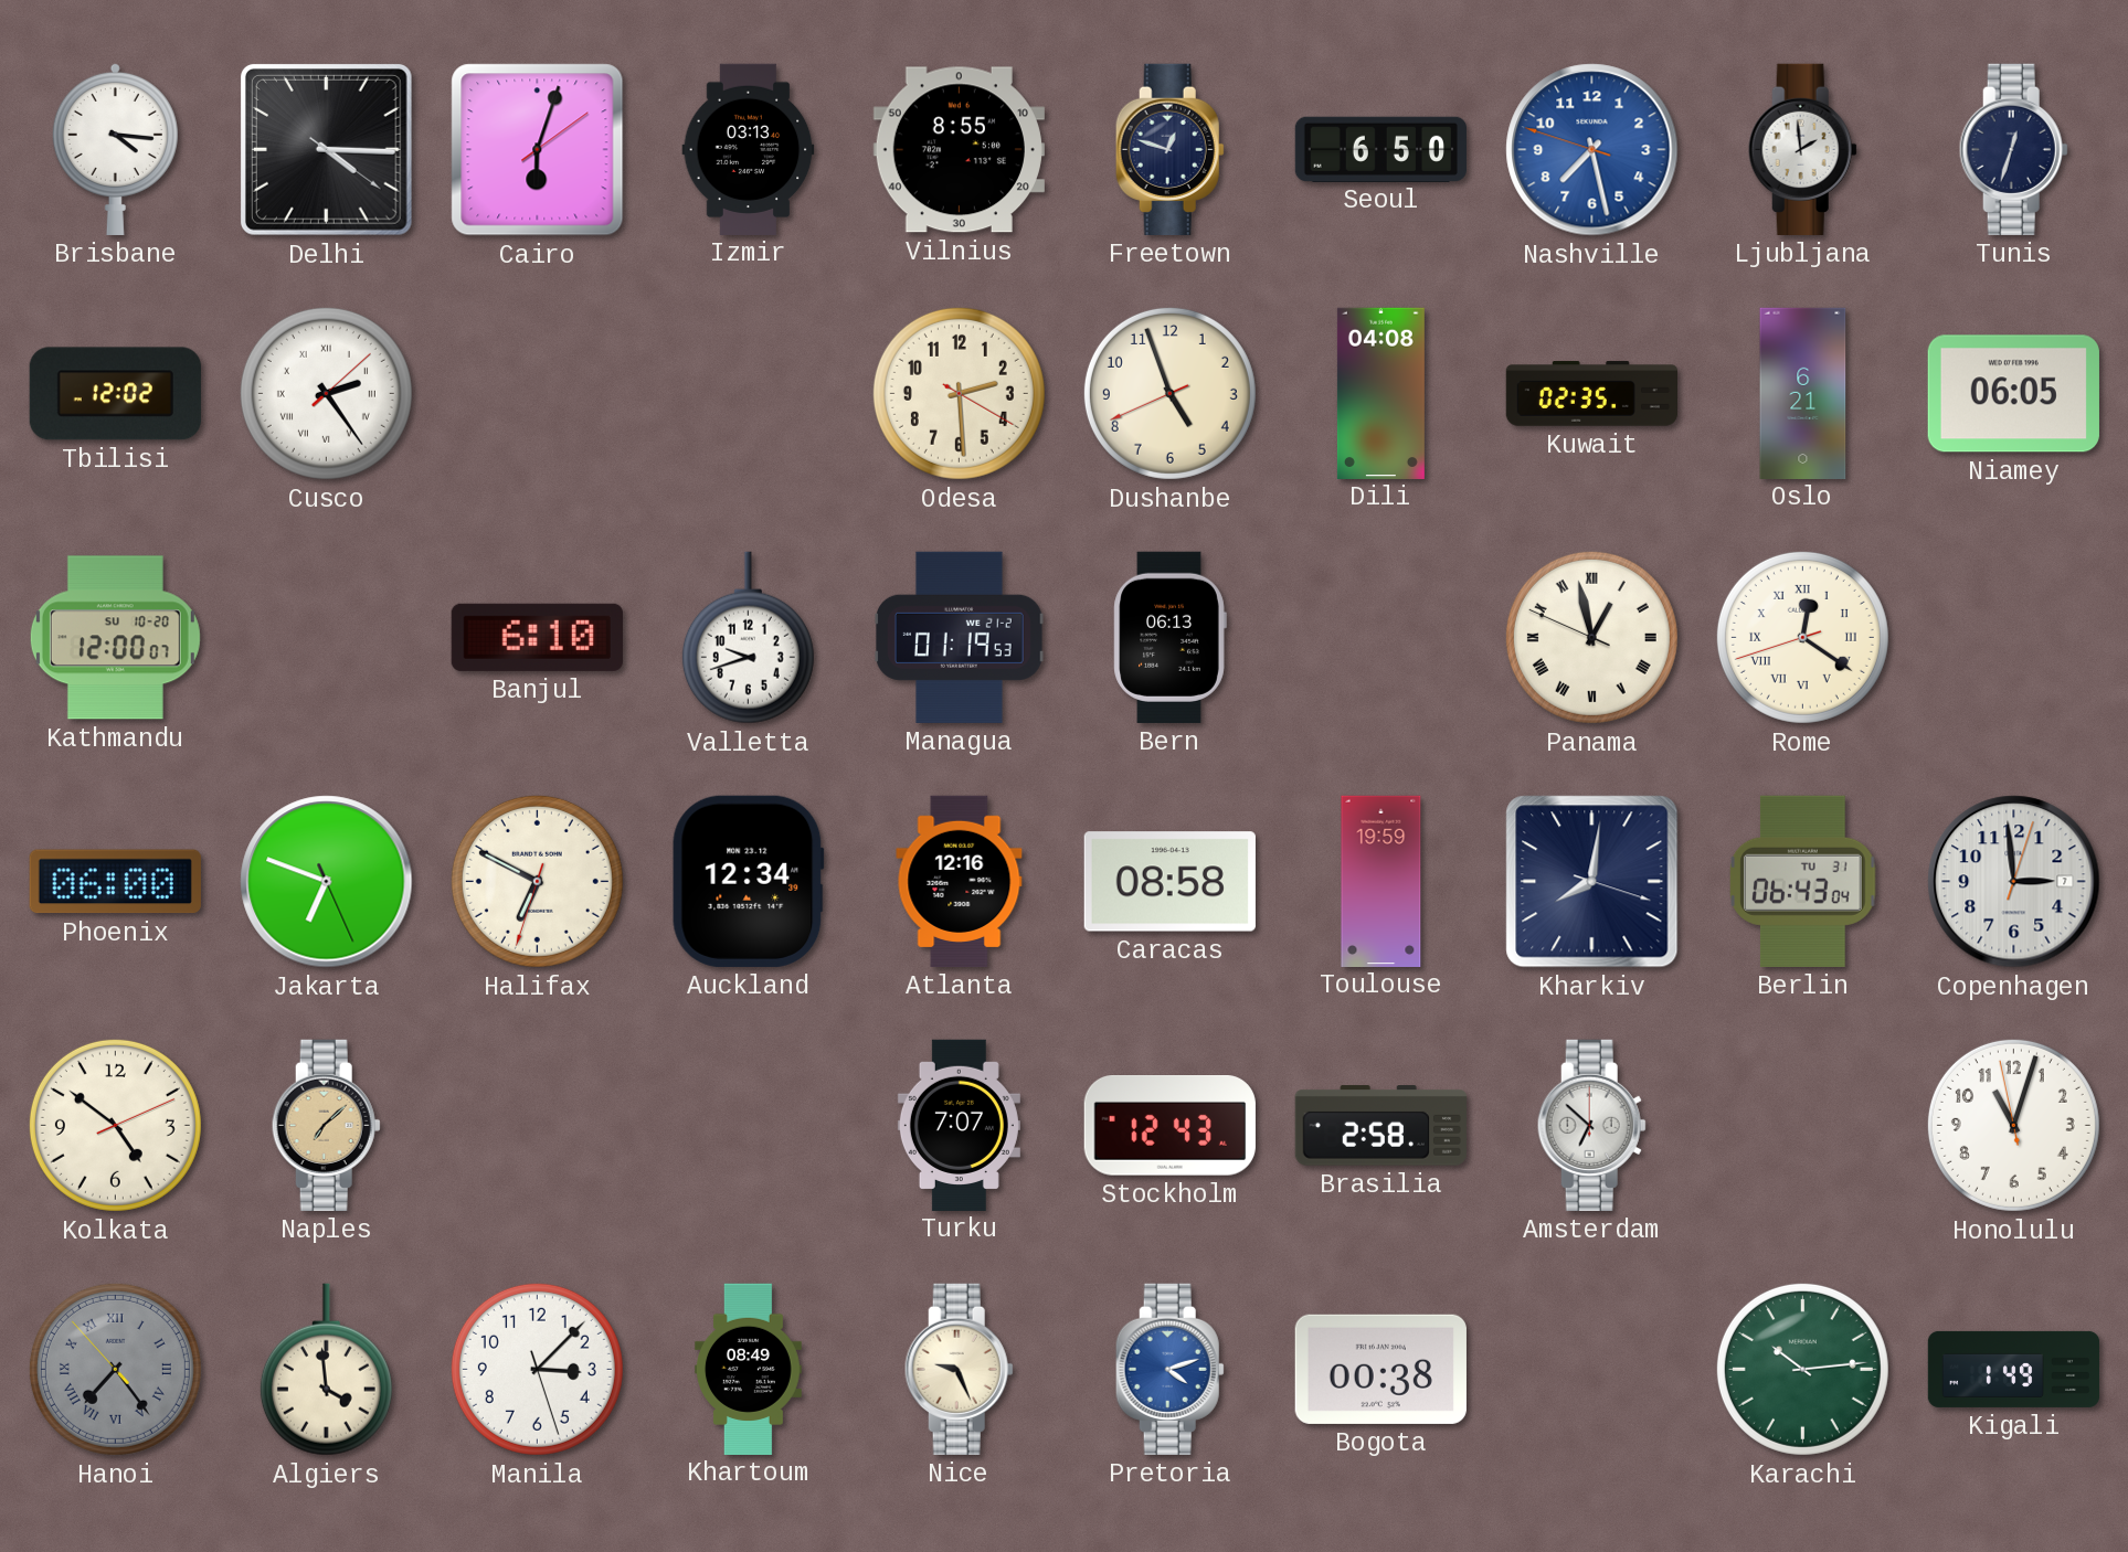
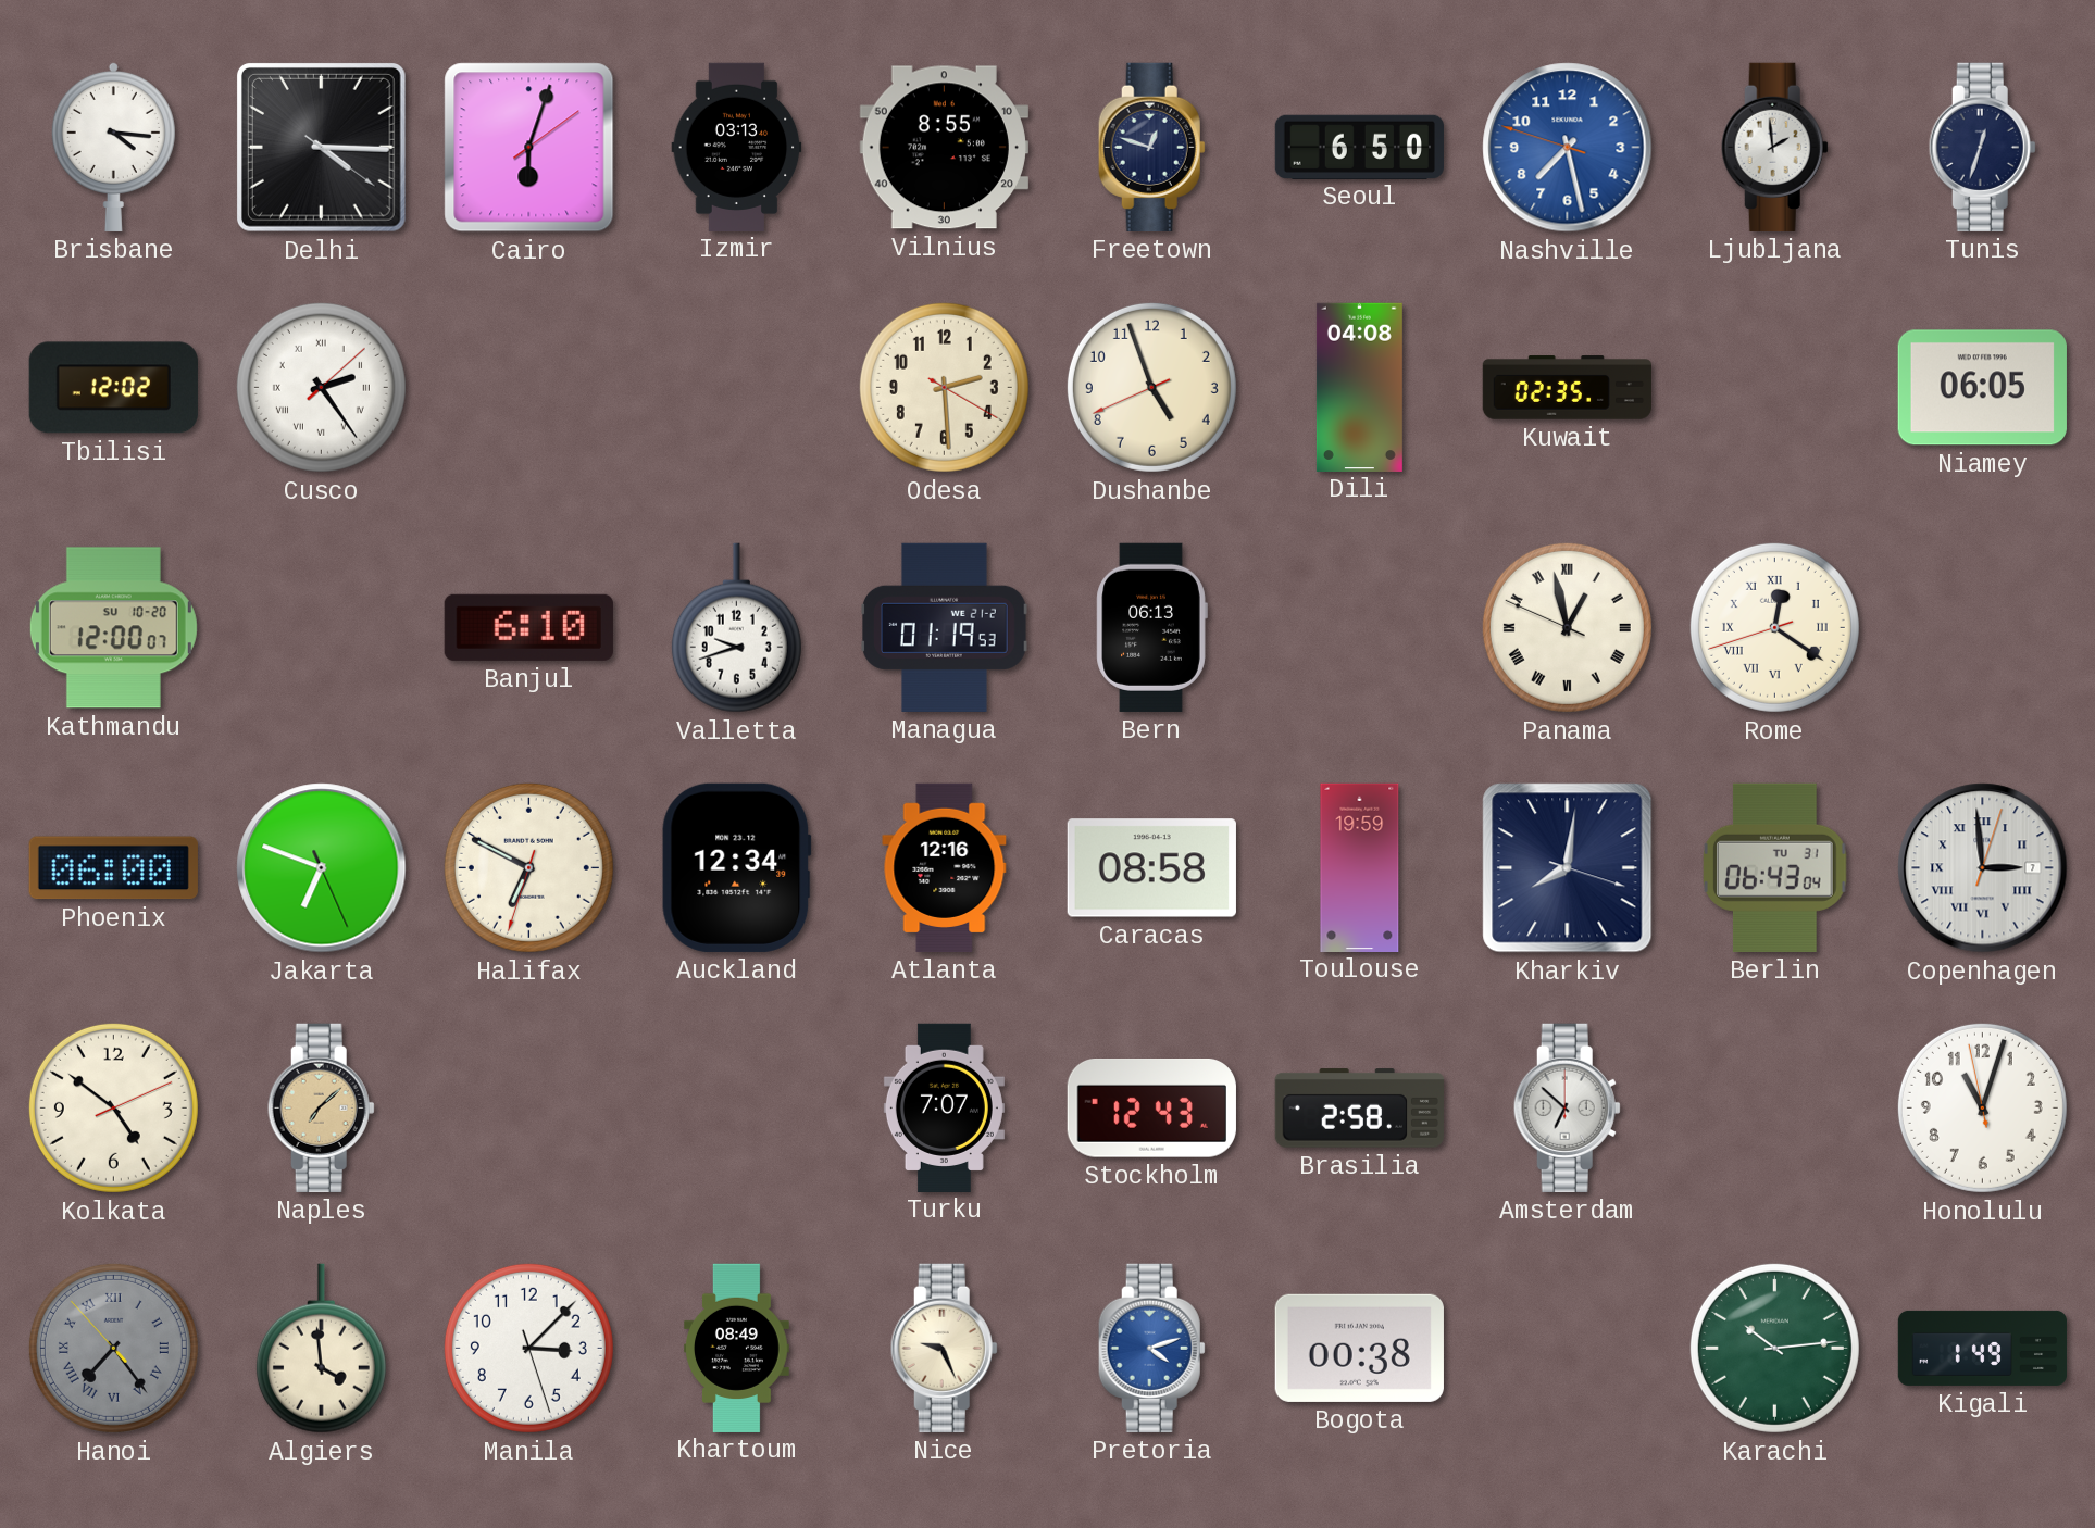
Oslo: 6:21 -> none
Copenhagen numerals: Arabic -> Roman
